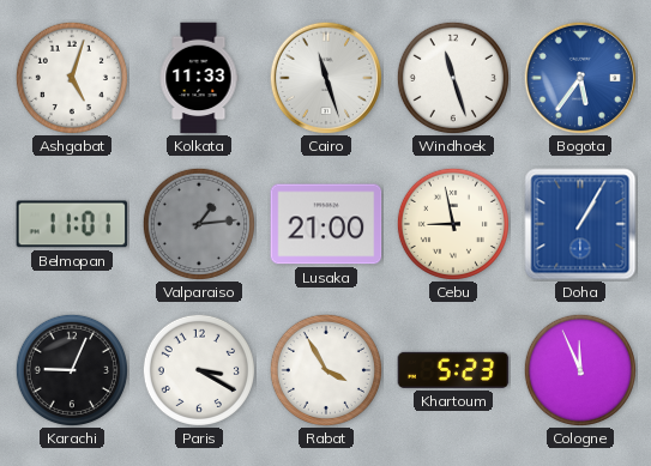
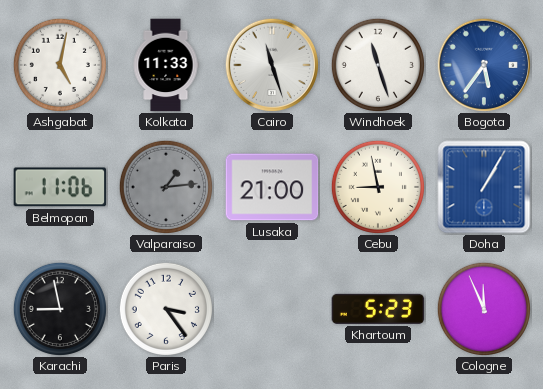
Ashgabat: 5:03 -> 5:02
Belmopan: 11:01 -> 11:06
Karachi: 9:04 -> 8:58
Paris: 3:20 -> 3:24
Rabat: 3:55 -> none
